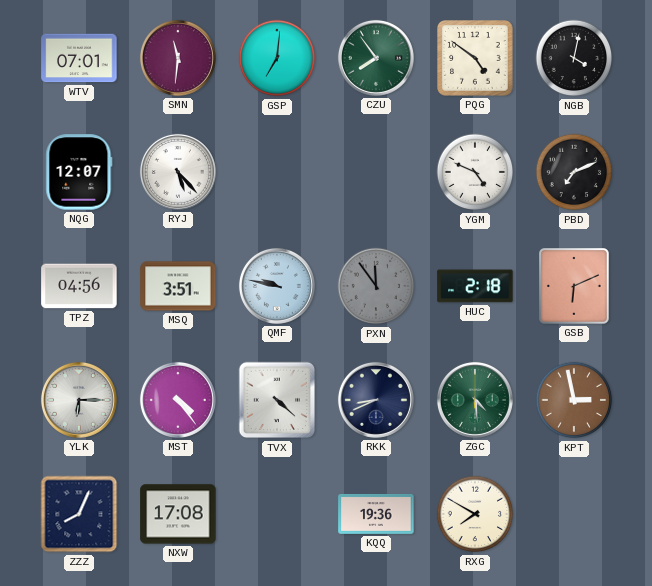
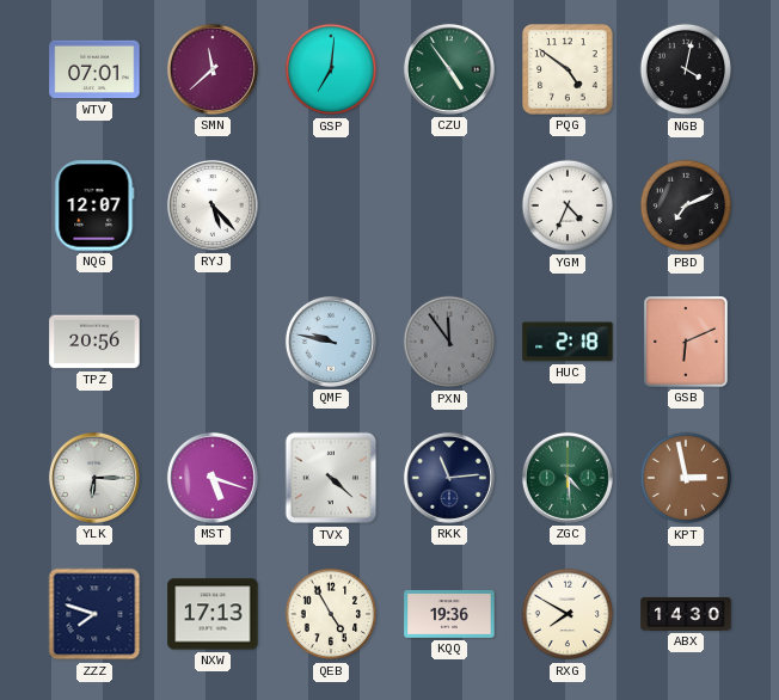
SMN: 11:31 -> 11:38
CZU: 7:54 -> 4:54
YGM: 4:49 -> 4:34
TPZ: 04:56 -> 20:56
MSQ: 3:51 -> none
MST: 4:24 -> 5:18
RKK: 8:41 -> 11:14
ZZZ: 8:04 -> 7:48
NXW: 17:08 -> 17:13
QEB: none -> 4:55
ABX: none -> 14:30
